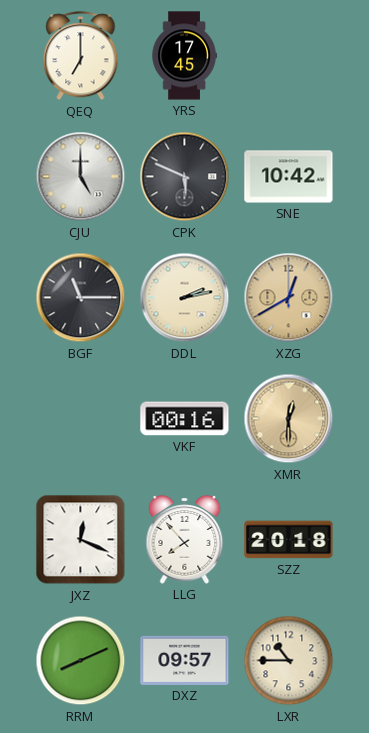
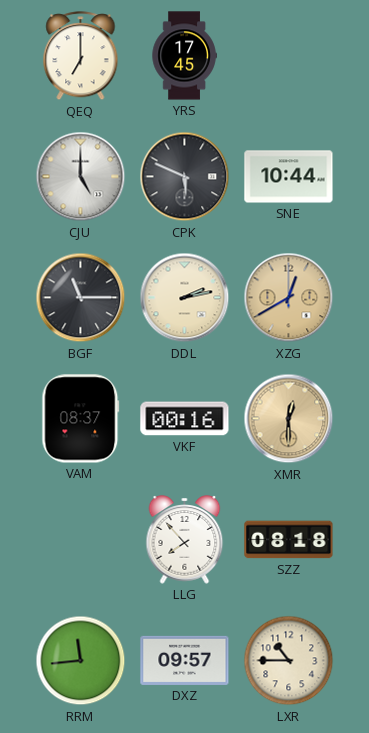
SNE: 10:42 -> 10:44
VAM: none -> 08:37
JXZ: 12:19 -> none
SZZ: 20:18 -> 08:18
RRM: 8:11 -> 11:44
